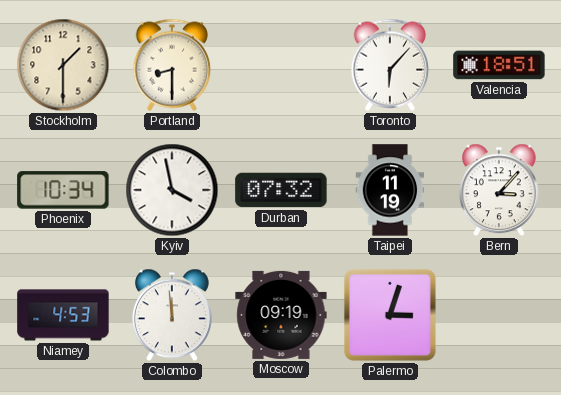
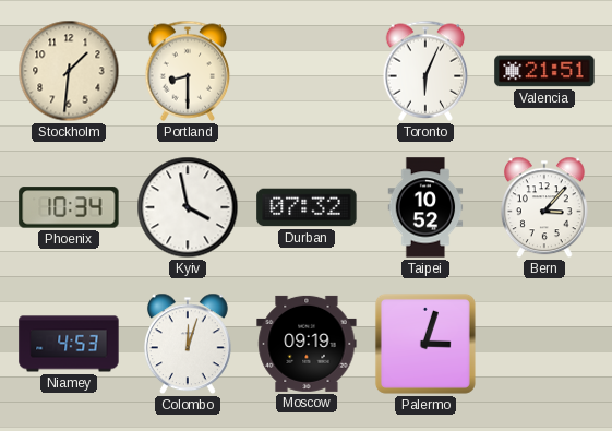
Stockholm: 1:30 -> 1:31
Toronto: 6:07 -> 6:04
Valencia: 18:51 -> 21:51
Taipei: 11:19 -> 10:52
Colombo: 11:59 -> 12:03
